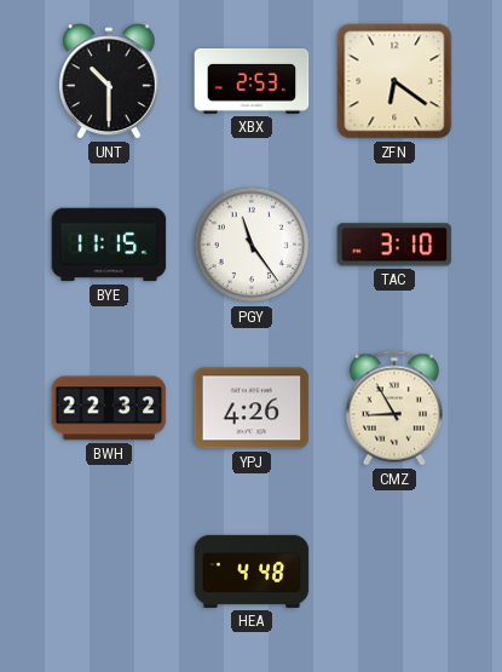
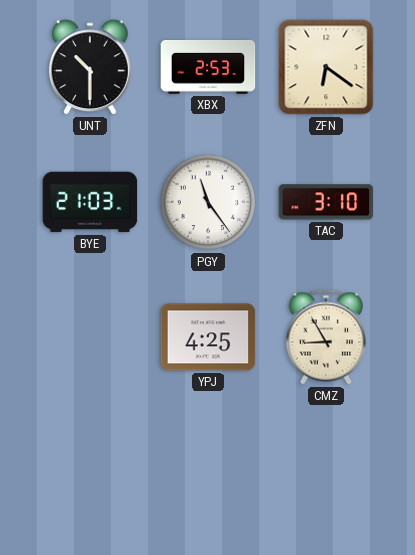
BYE: 11:15 -> 21:03
BWH: 22:32 -> none
YPJ: 4:26 -> 4:25
HEA: 4:48 -> none
